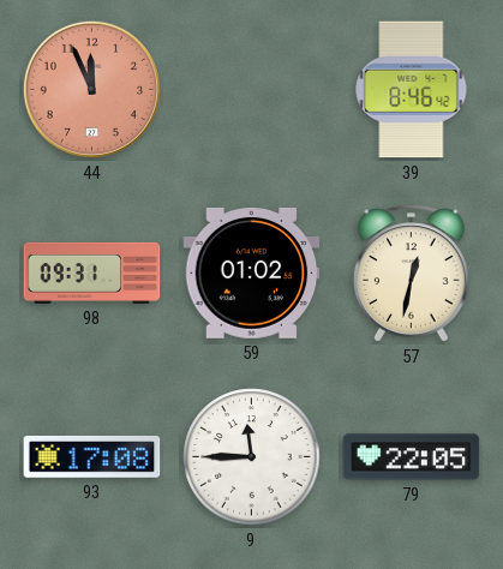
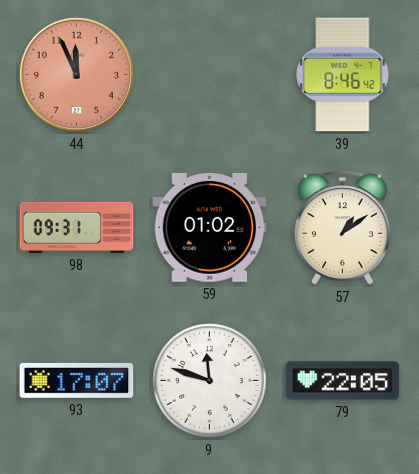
57: 12:32 -> 1:09
93: 17:08 -> 17:07
9: 11:45 -> 11:48
